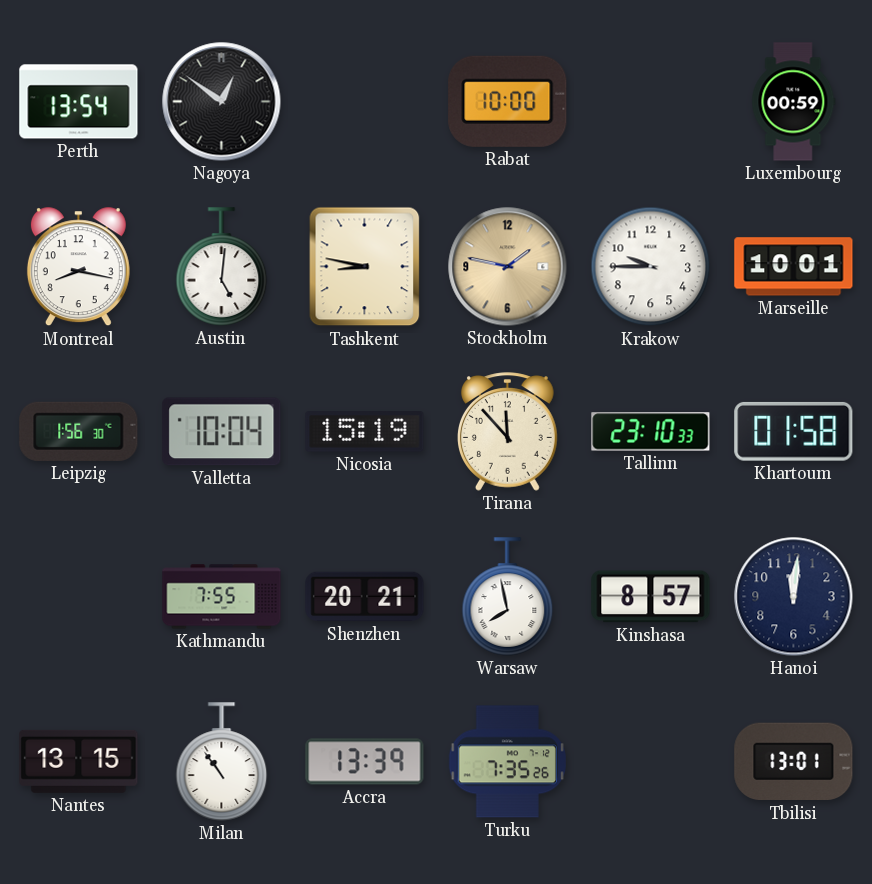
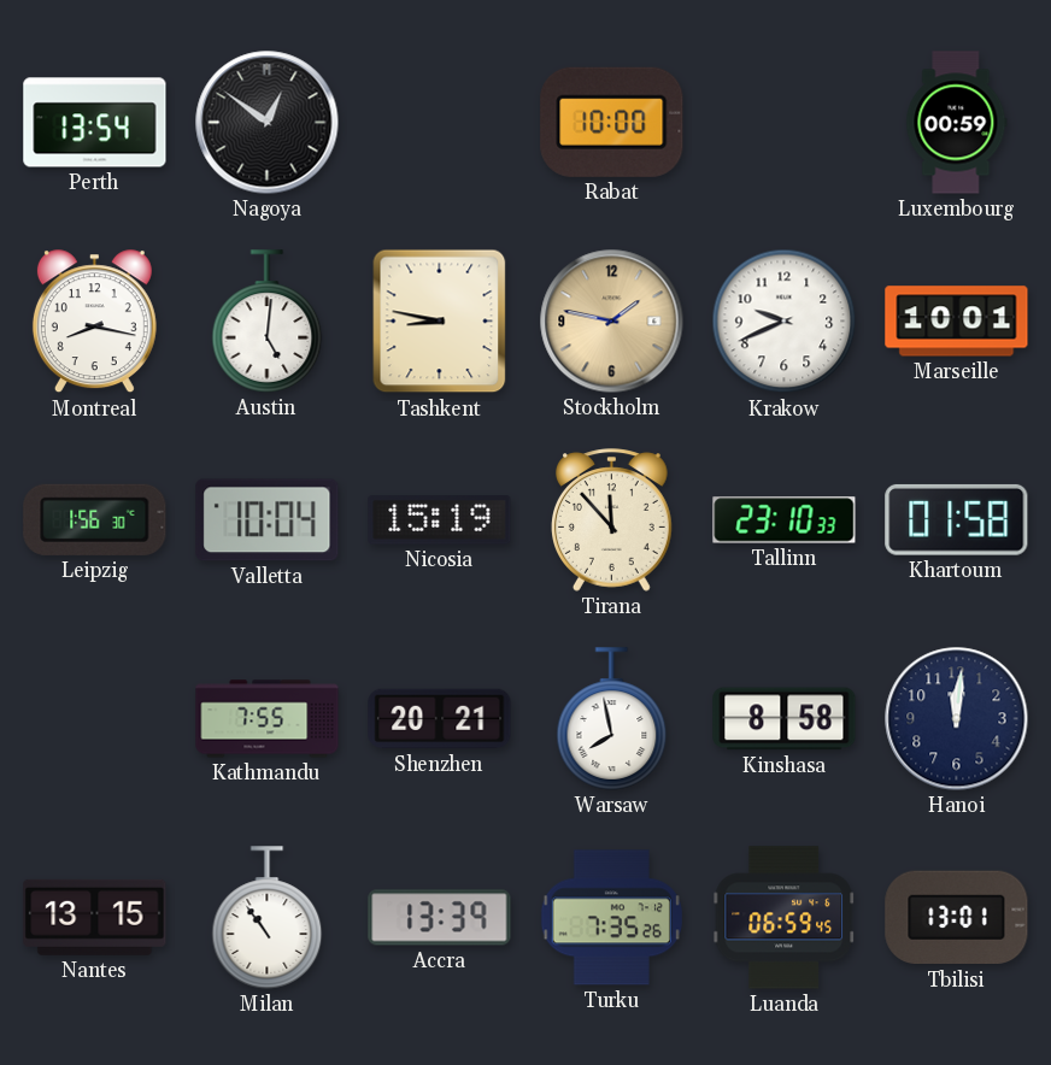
Krakow: 9:45 -> 9:41
Kinshasa: 8:57 -> 8:58
Luanda: none -> 06:59
